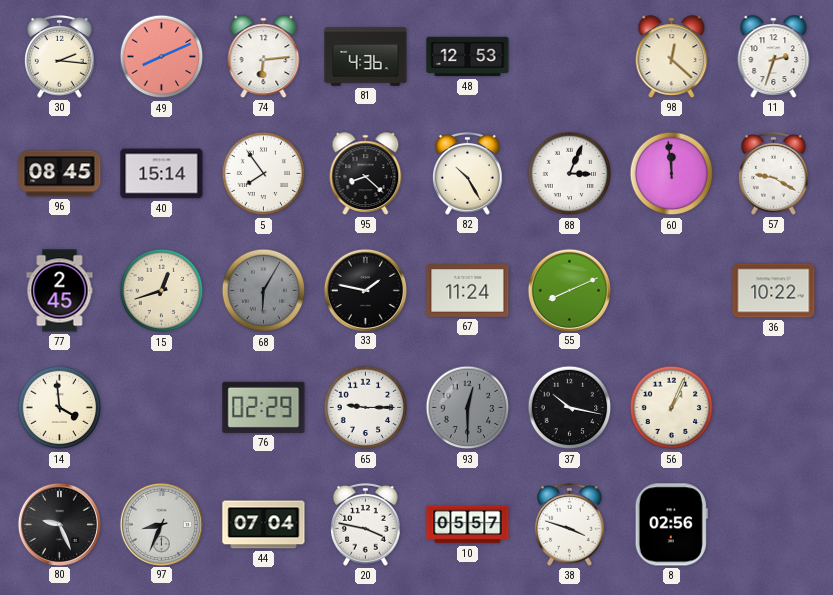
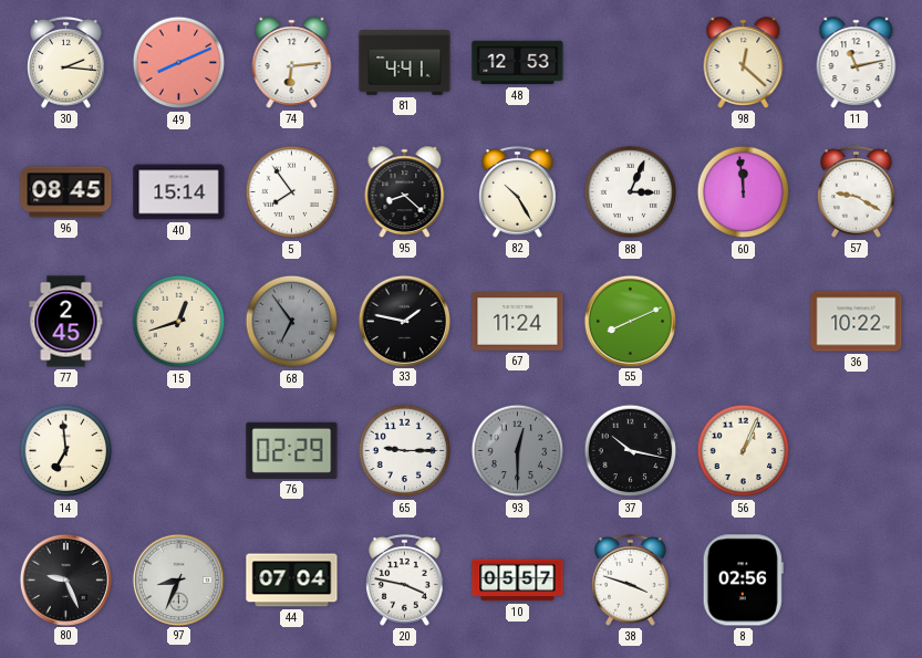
81: 4:36 -> 4:41
11: 2:33 -> 11:13
68: 6:05 -> 6:54
14: 3:59 -> 6:59
